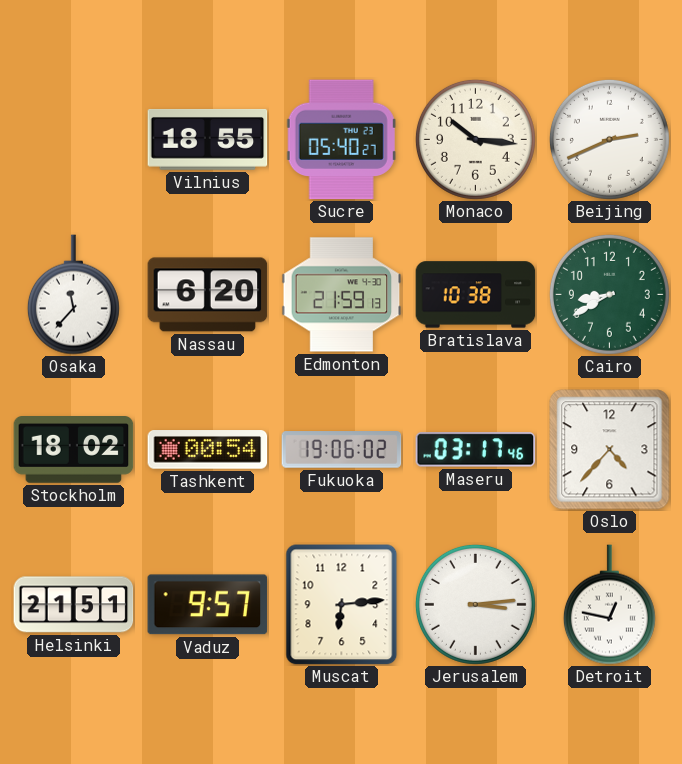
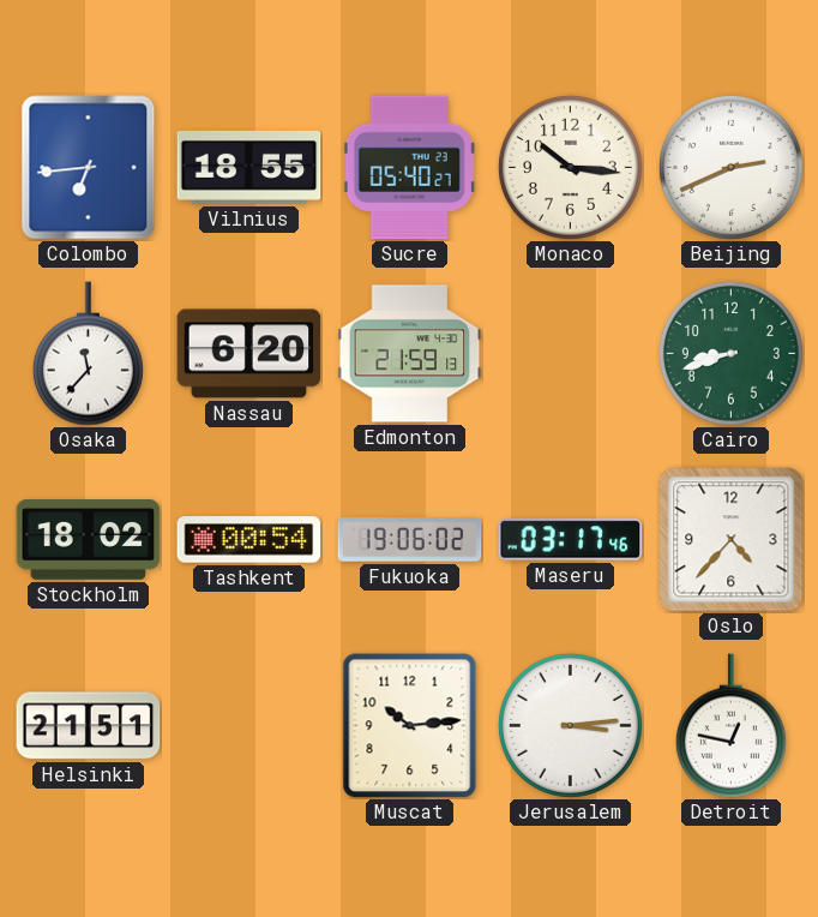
Colombo: none -> 6:44
Bratislava: 10:38 -> none
Cairo: 8:40 -> 8:42
Vaduz: 9:57 -> none
Muscat: 6:14 -> 10:14
